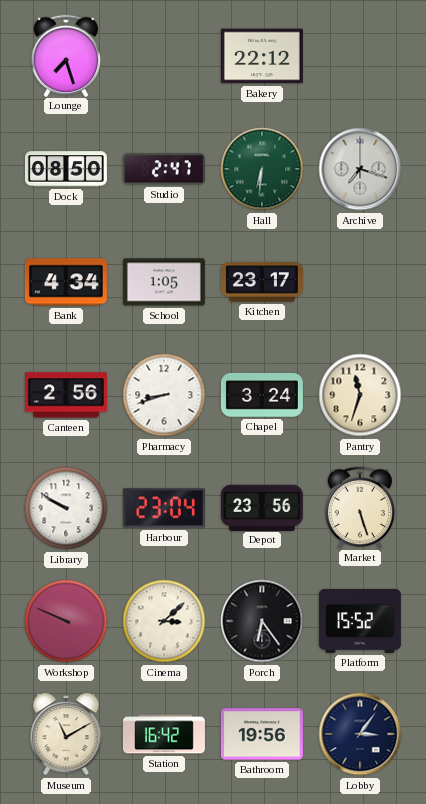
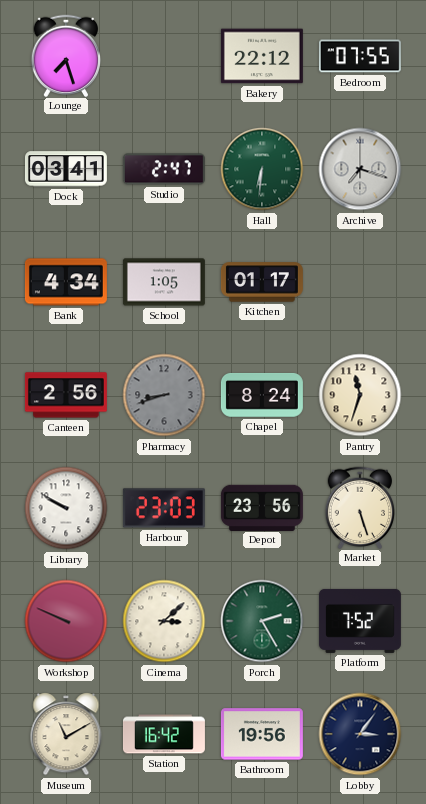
Bedroom: none -> 07:55
Dock: 08:50 -> 03:41
Kitchen: 23:17 -> 01:17
Pharmacy dial: white -> grey
Chapel: 3:24 -> 8:24
Harbour: 23:04 -> 23:03
Porch: 6:24 -> 2:25
Porch dial: black -> green
Platform: 15:52 -> 7:52
